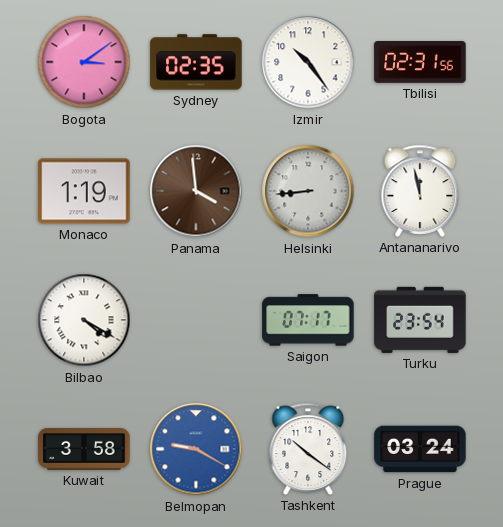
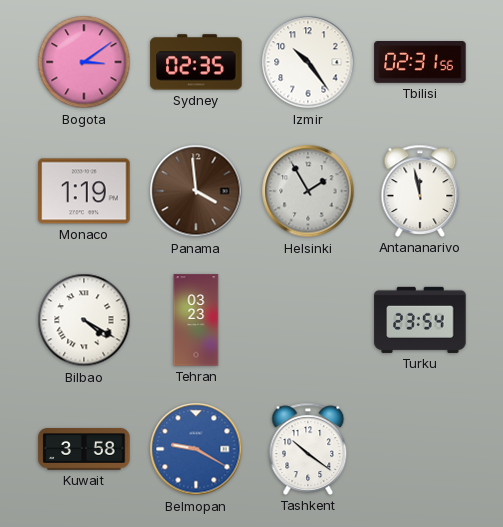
Helsinki: 8:44 -> 1:55
Tehran: none -> 03:23
Saigon: 07:17 -> none
Prague: 03:24 -> none
